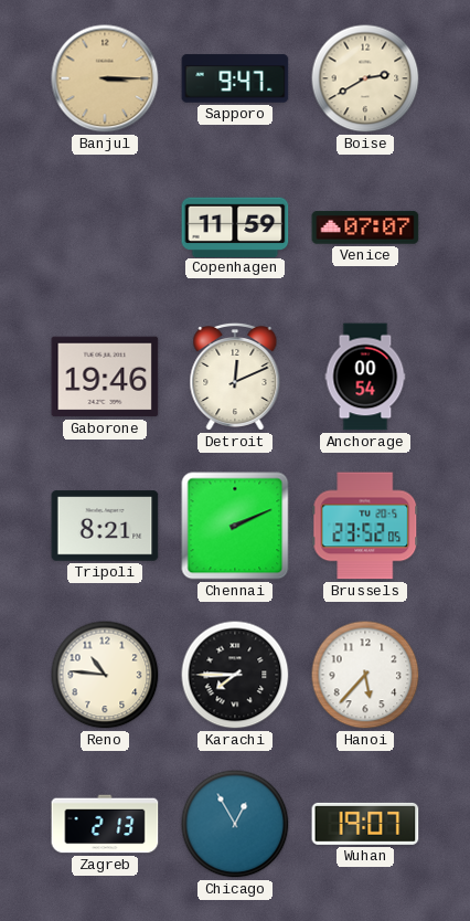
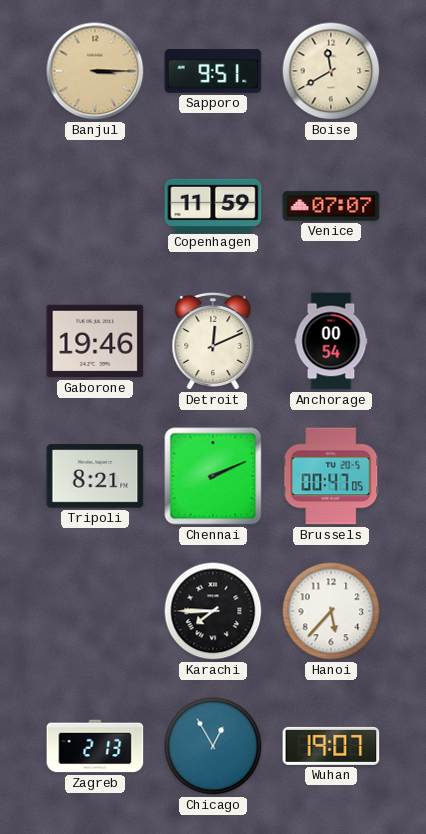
Sapporo: 9:47 -> 9:51
Boise: 2:40 -> 11:40
Brussels: 23:52 -> 00:47
Reno: 10:46 -> none
